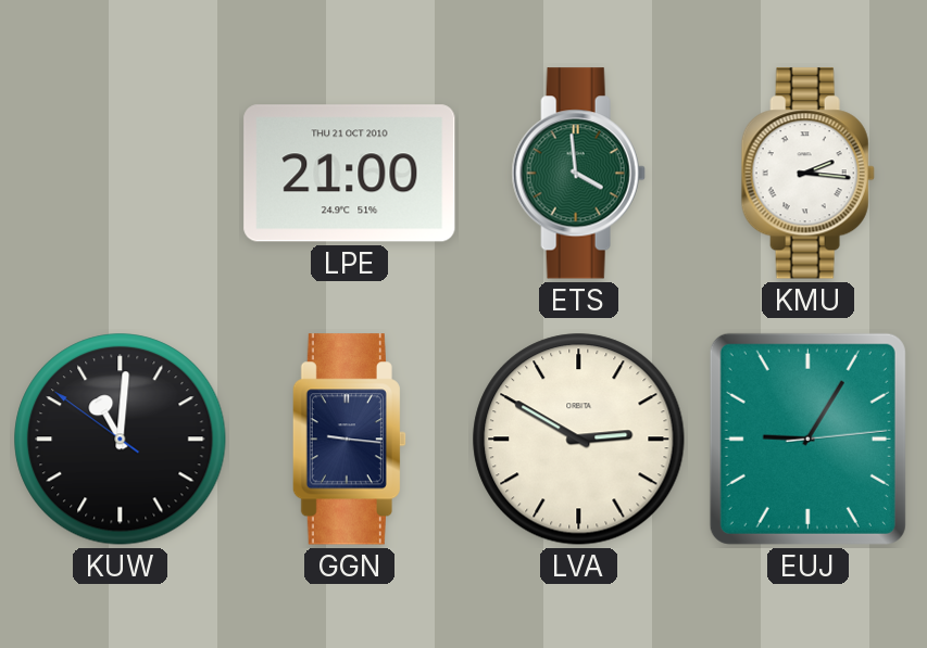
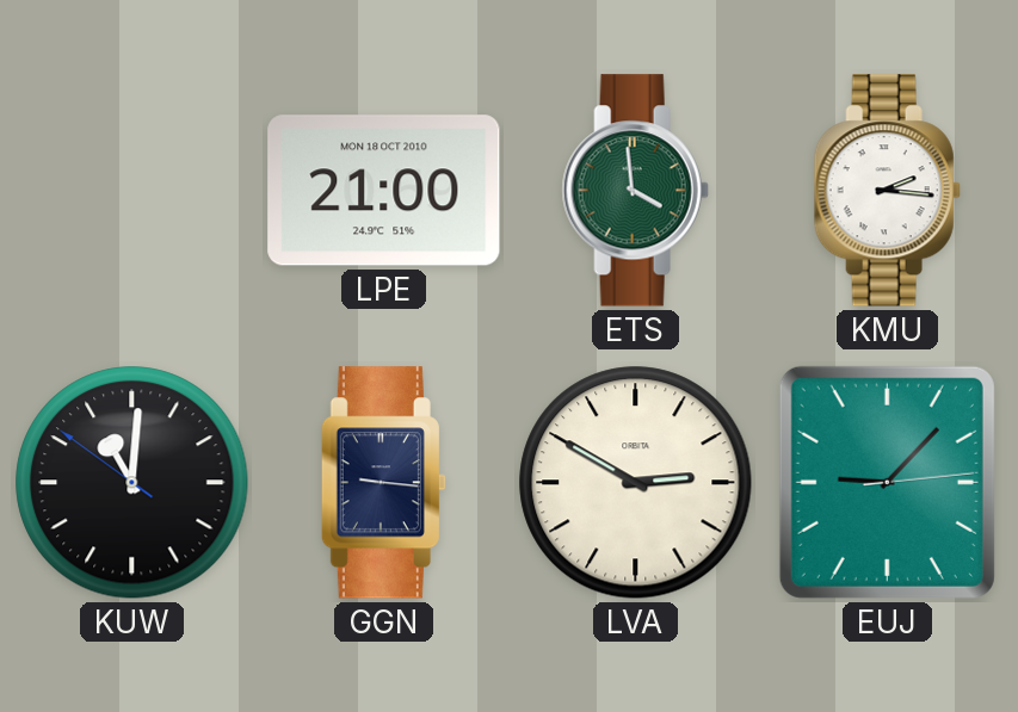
LPE date: THU 21 OCT 2010 -> MON 18 OCT 2010
EUJ: 9:05 -> 9:07
